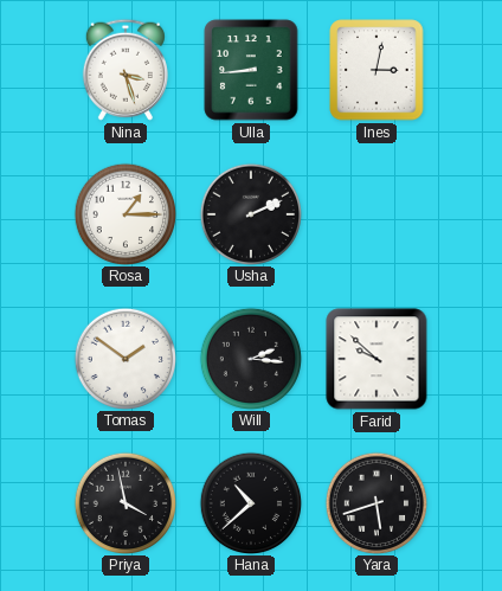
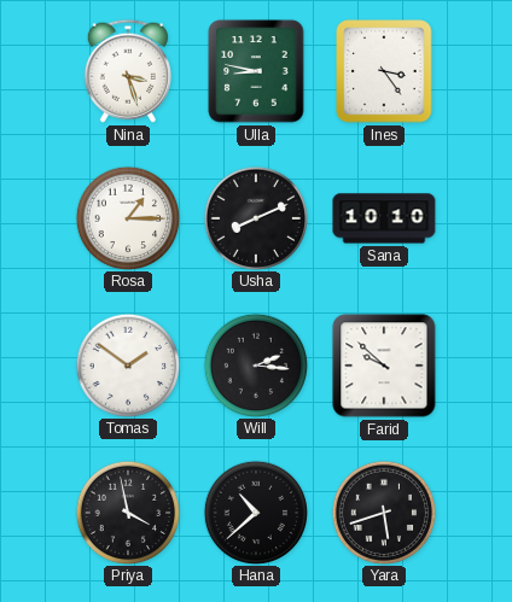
Ulla: 8:44 -> 8:47
Ines: 3:02 -> 3:24
Usha: 2:11 -> 8:11
Sana: none -> 10:10
